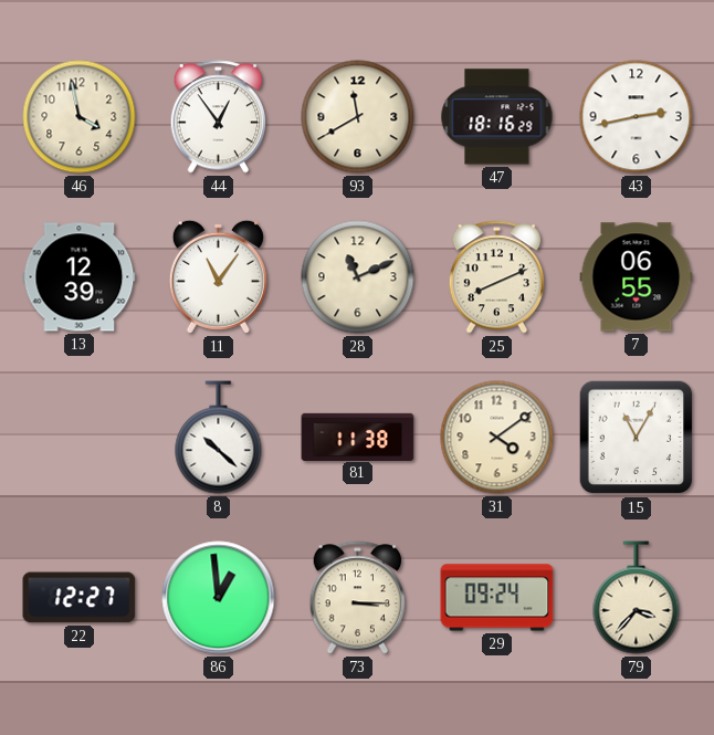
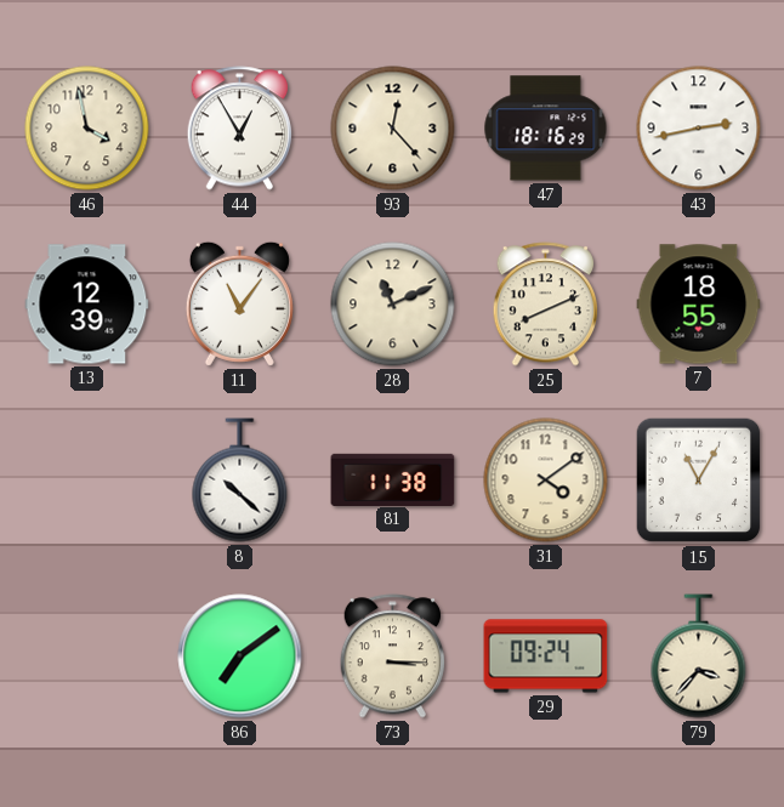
44: 12:54 -> 12:55
93: 11:40 -> 12:23
7: 06:55 -> 18:55
22: 12:27 -> none
86: 12:59 -> 7:09
